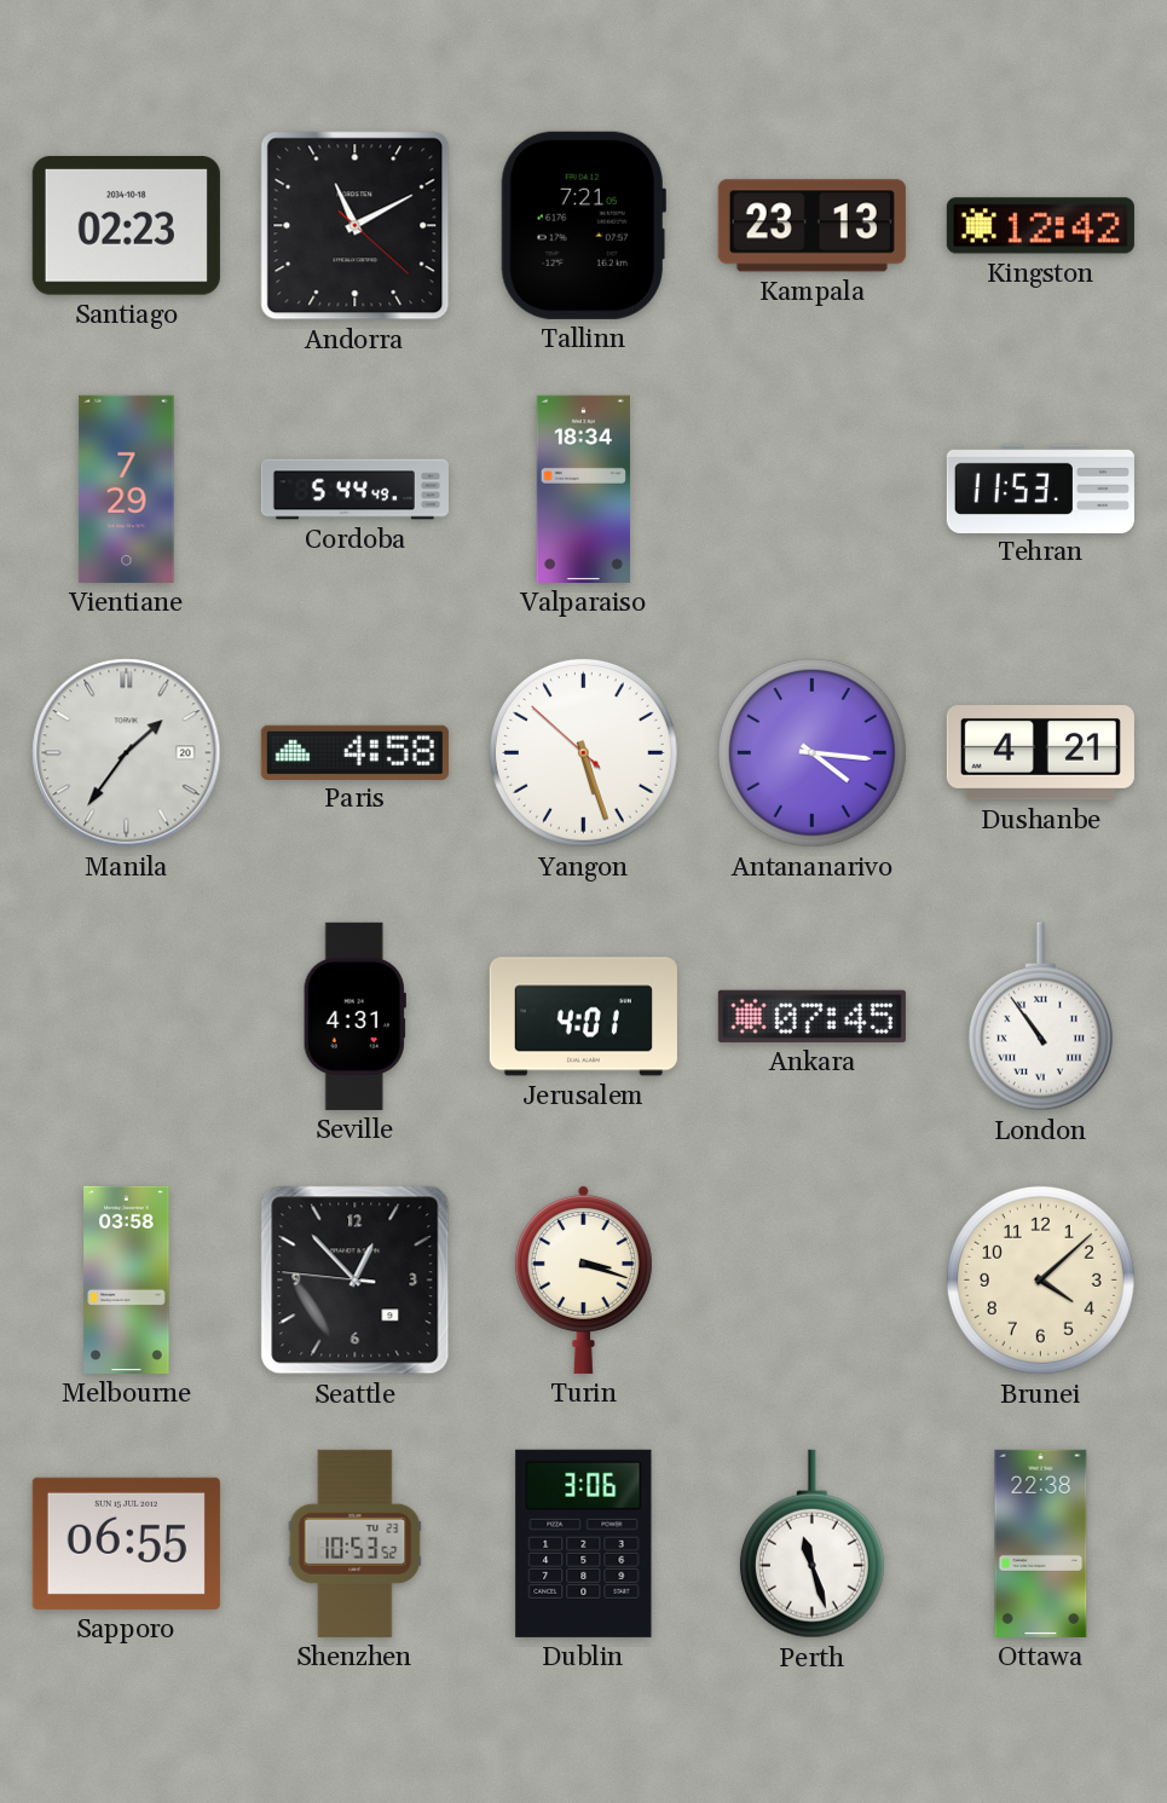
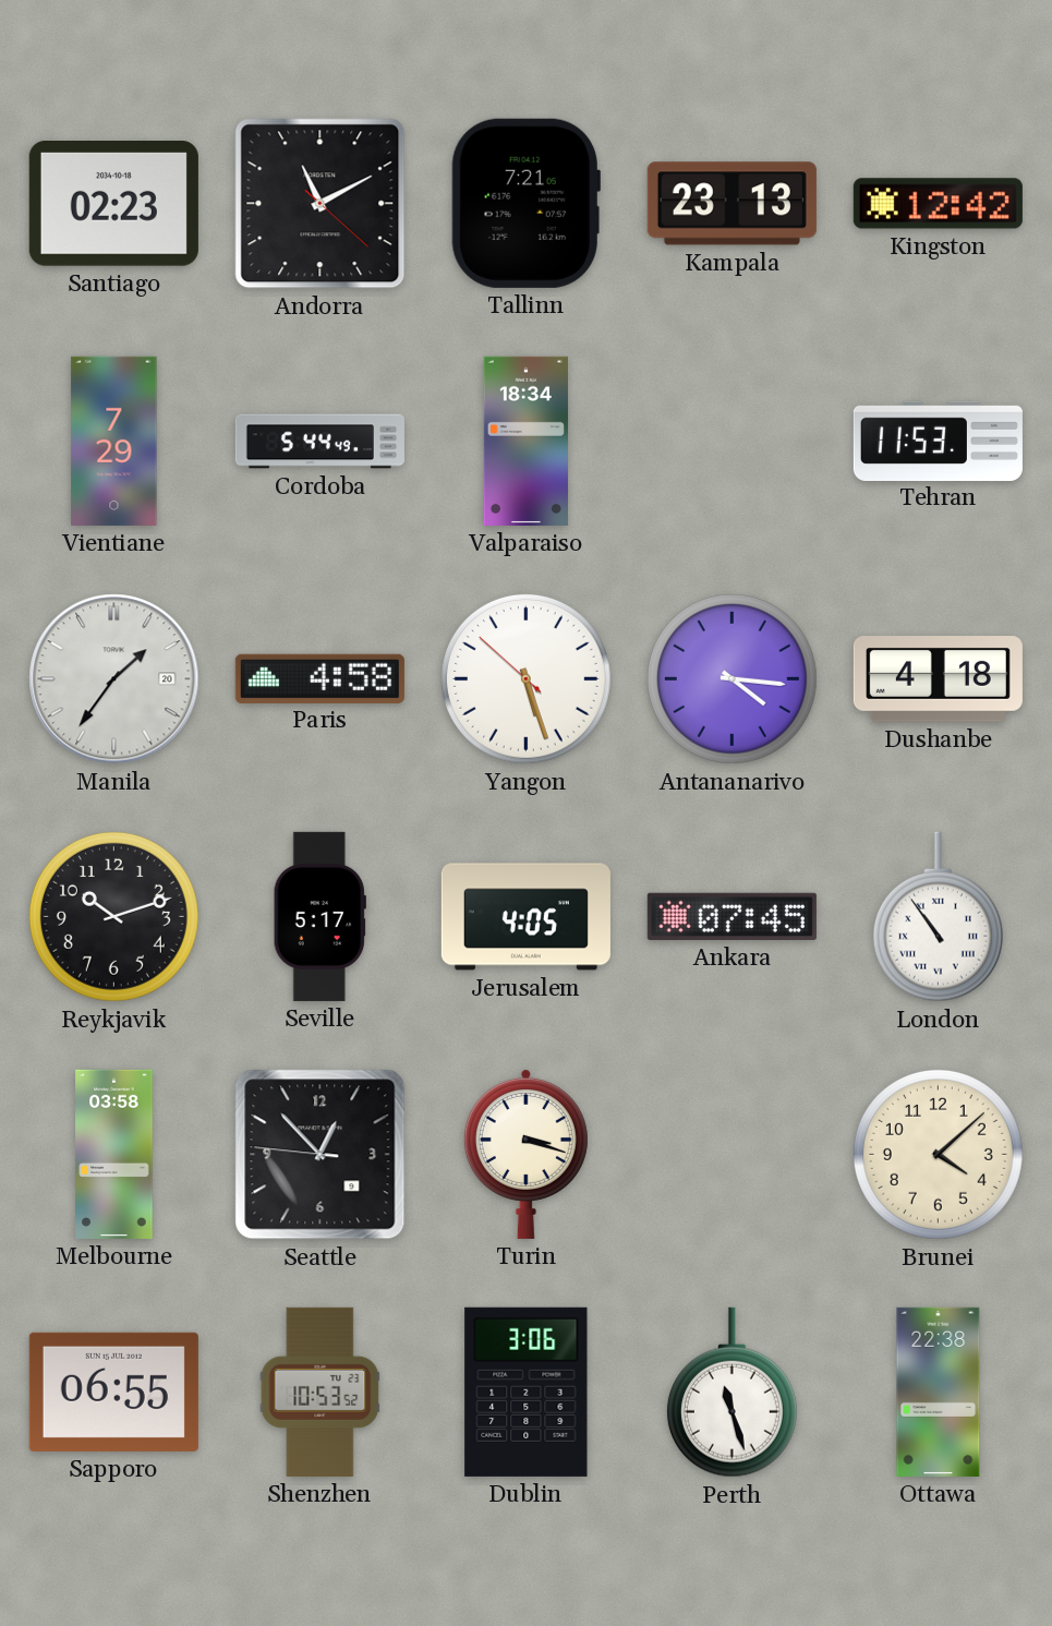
Dushanbe: 4:21 -> 4:18
Reykjavik: none -> 10:12
Seville: 4:31 -> 5:17
Jerusalem: 4:01 -> 4:05
